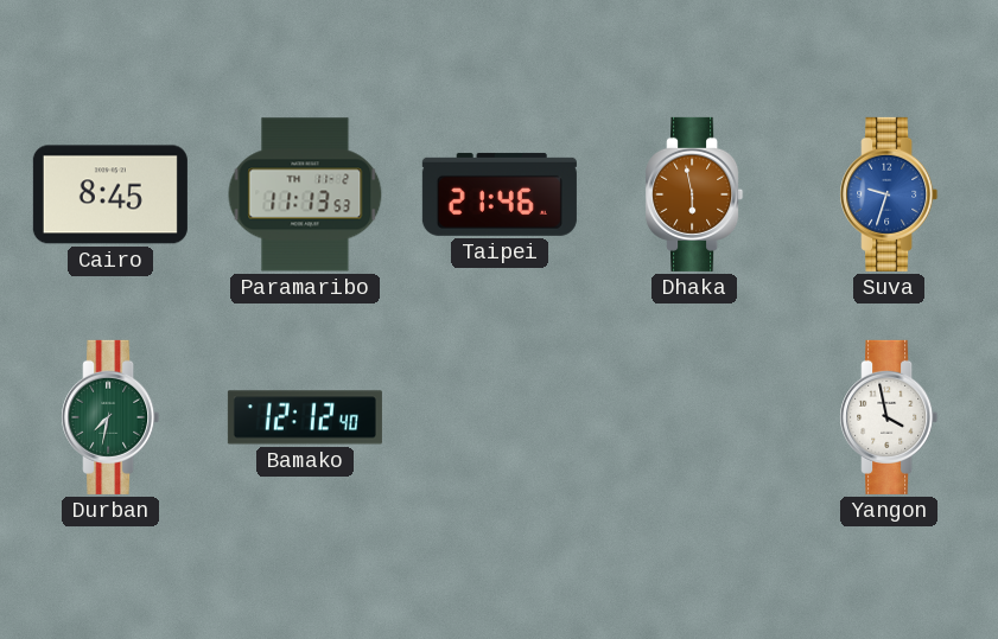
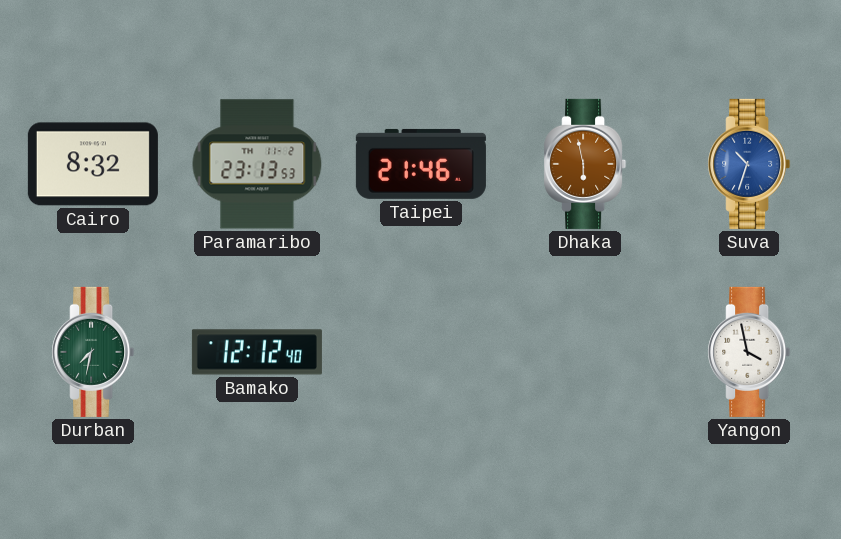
Cairo: 8:45 -> 8:32
Paramaribo: 11:13 -> 23:13
Suva: 9:33 -> 10:33
